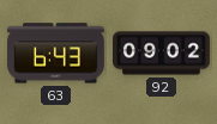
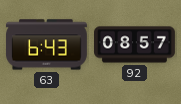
92: 09:02 -> 08:57
